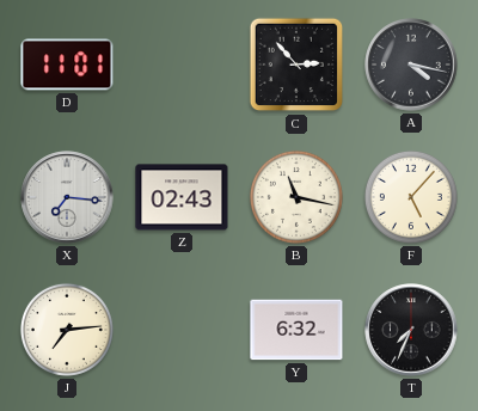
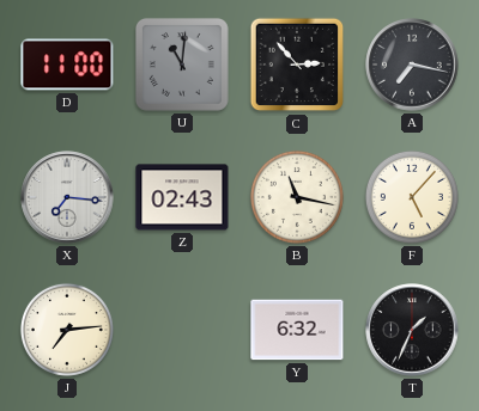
D: 11:01 -> 11:00
U: none -> 11:01
A: 4:17 -> 7:17
T: 7:34 -> 1:34
